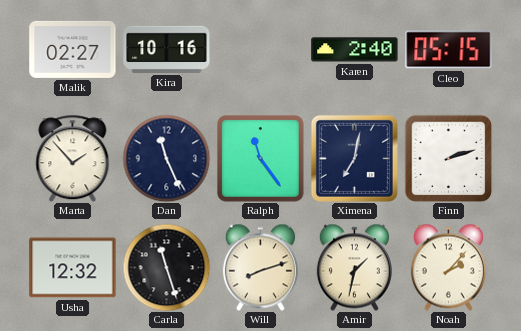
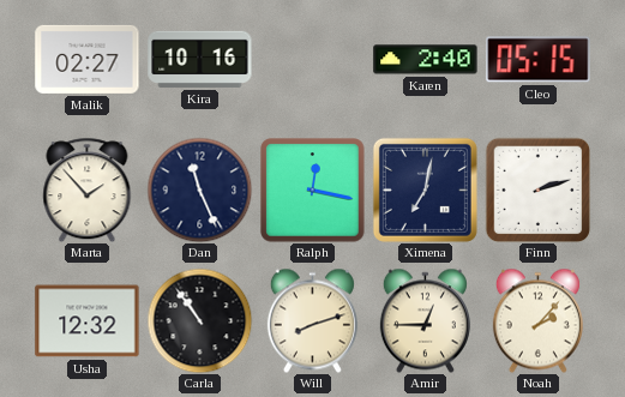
Ralph: 11:24 -> 12:17
Carla: 11:27 -> 10:54
Amir: 1:32 -> 12:45
